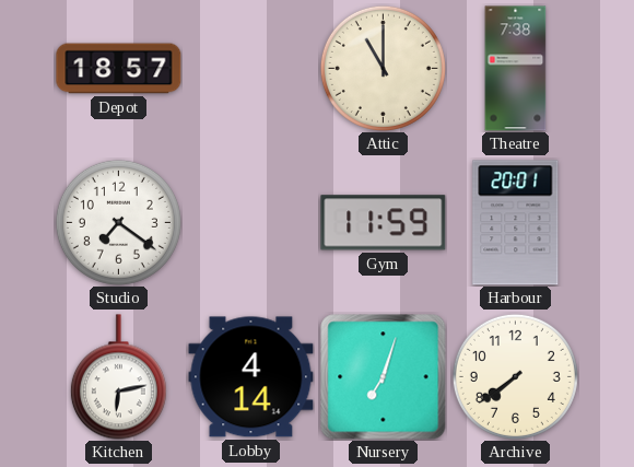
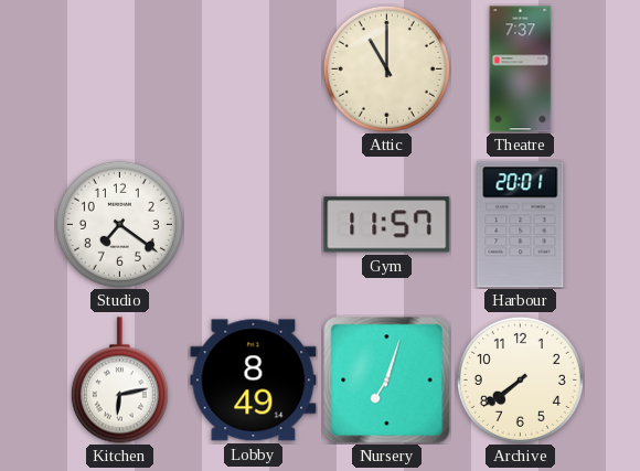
Depot: 18:57 -> none
Theatre: 7:38 -> 7:37
Gym: 11:59 -> 11:57
Lobby: 4:14 -> 8:49
